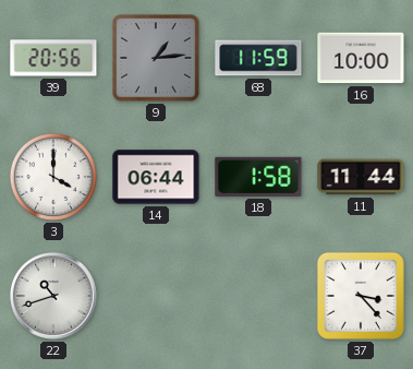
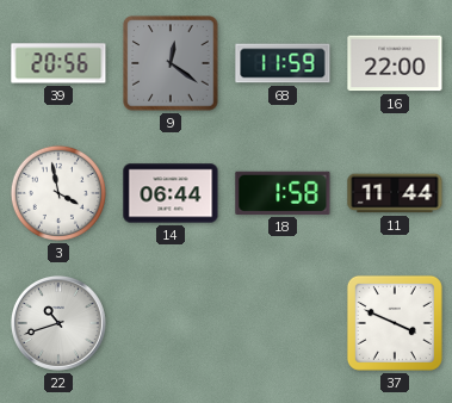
9: 1:14 -> 12:21
16: 10:00 -> 22:00
3: 4:00 -> 3:58
37: 3:23 -> 3:49
